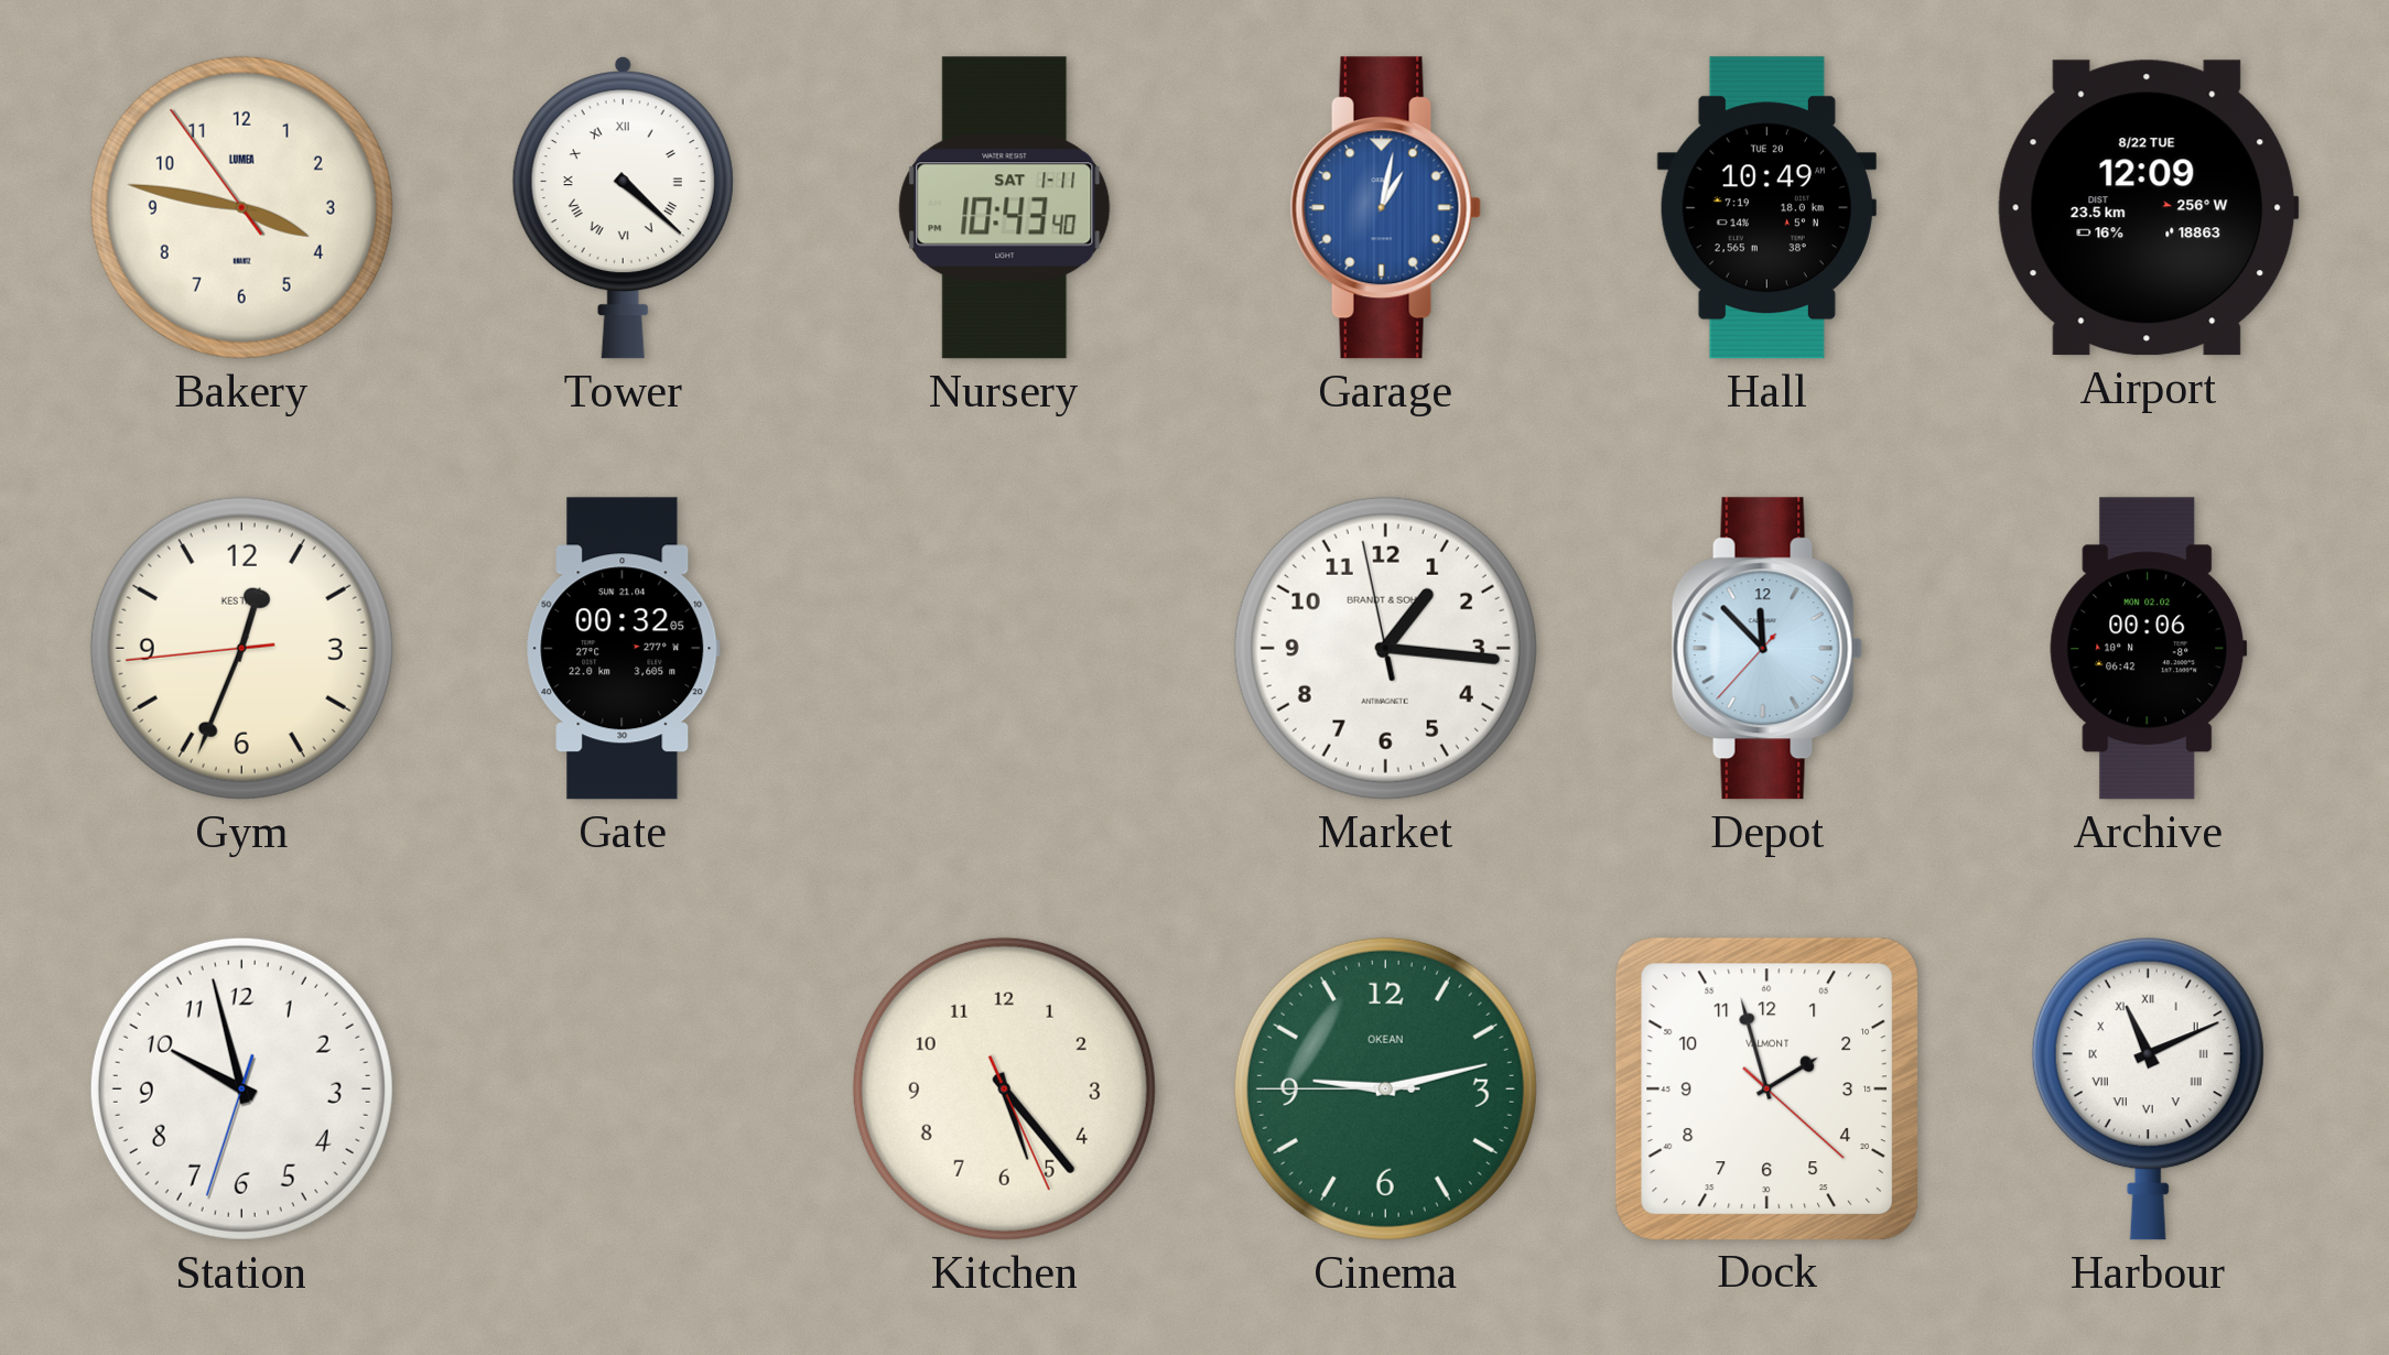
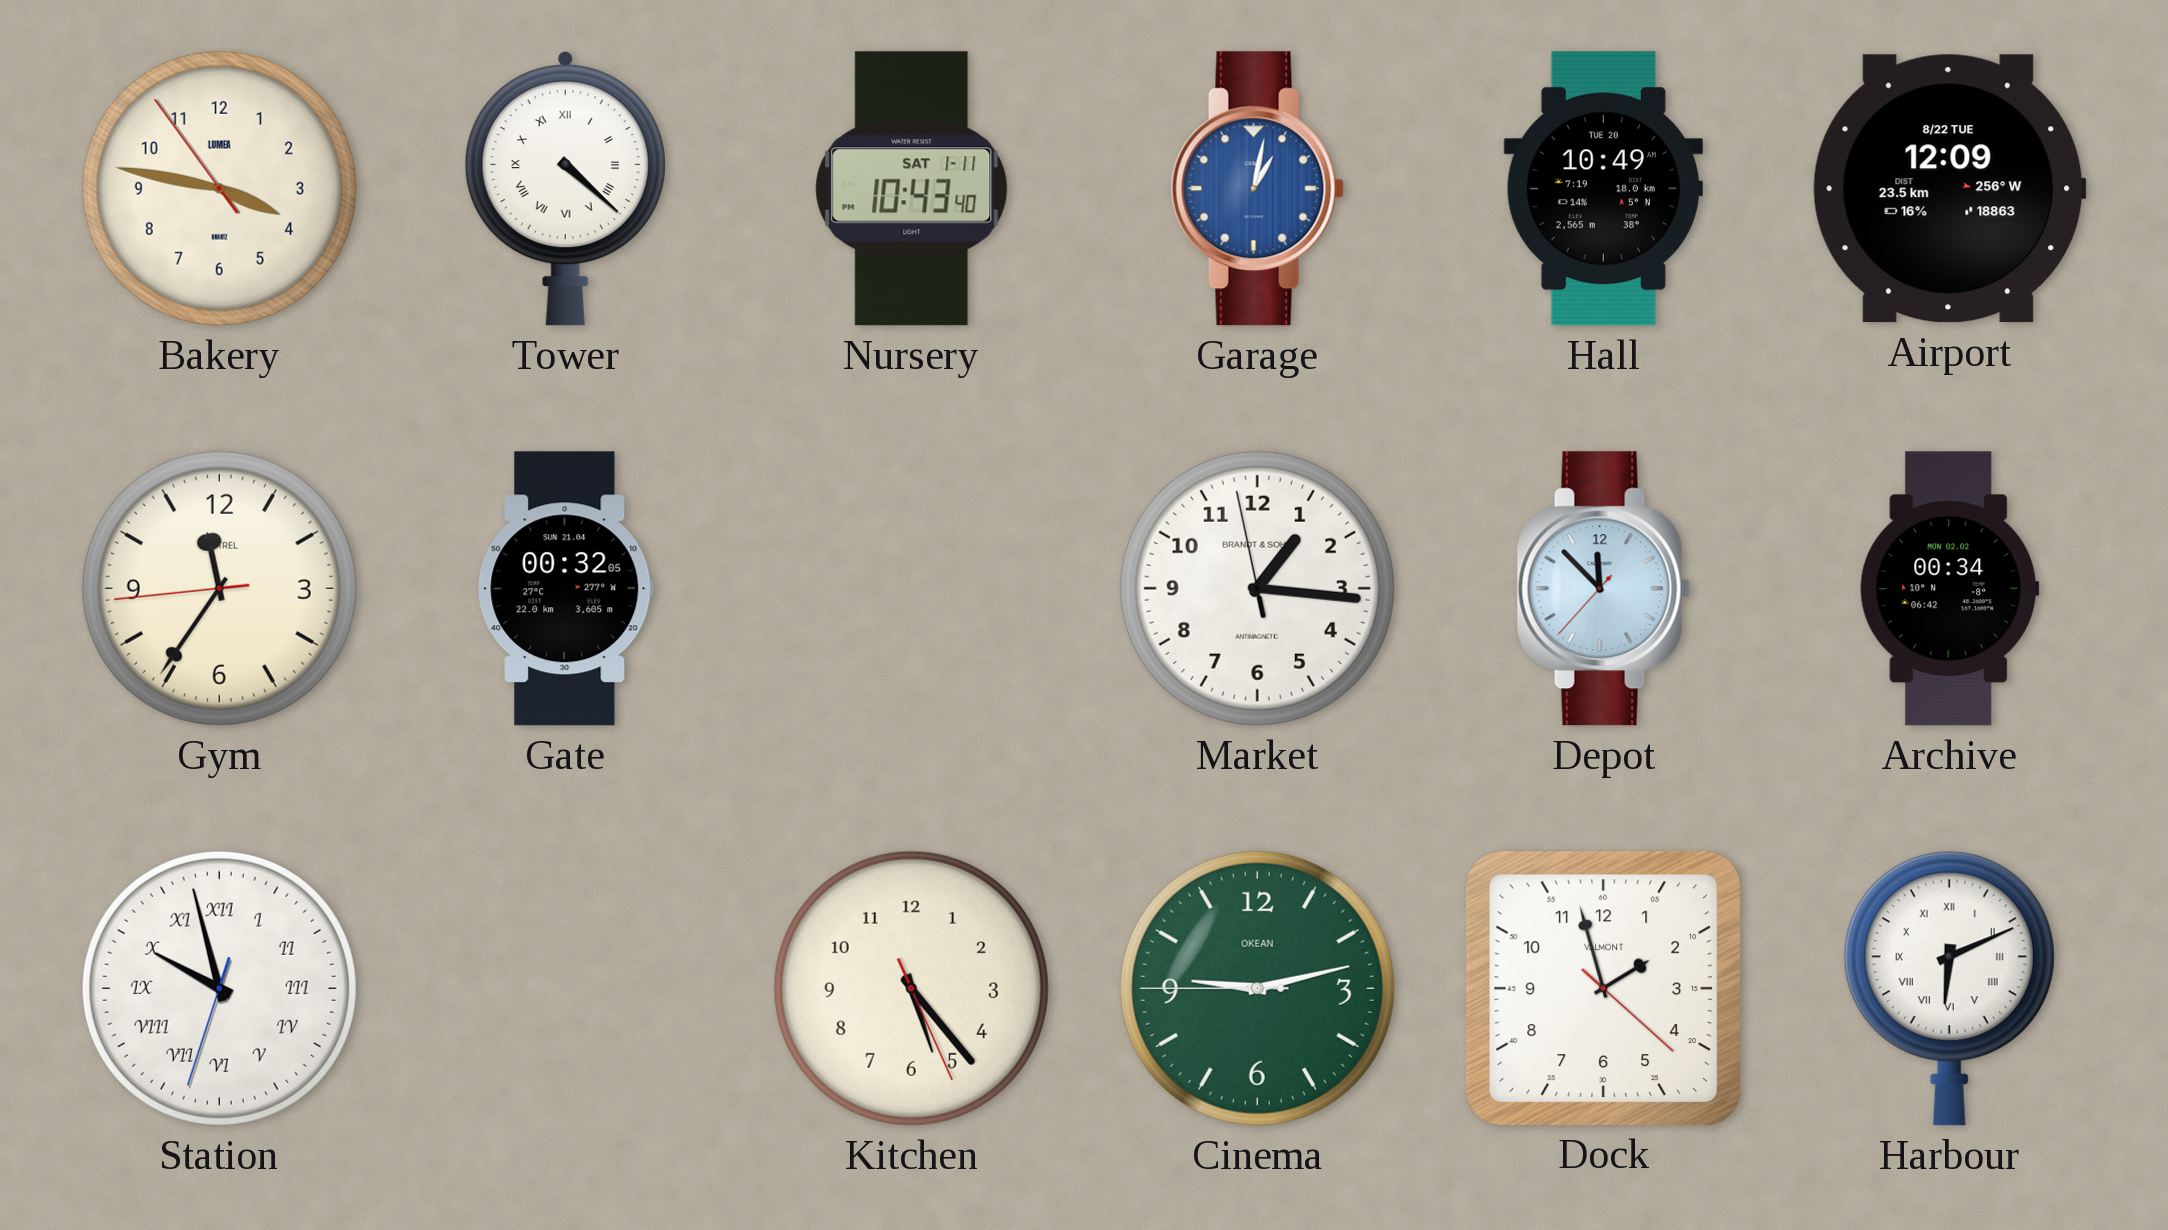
Gym: 12:33 -> 11:35
Archive: 00:06 -> 00:34
Station numerals: Arabic -> Roman
Harbour: 11:11 -> 6:11
